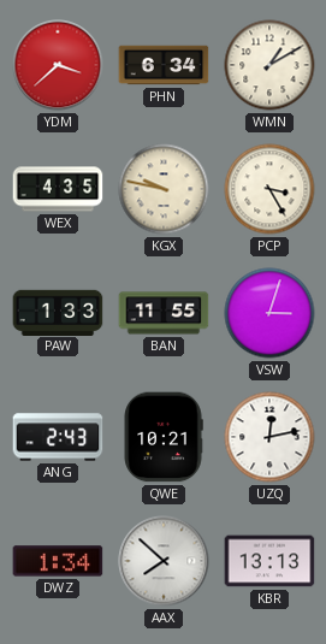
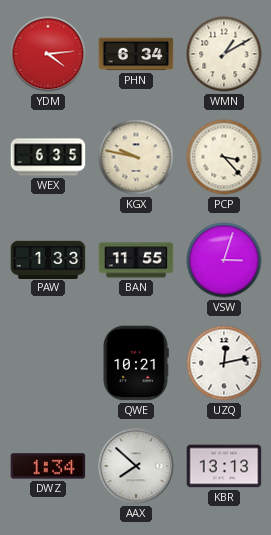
YDM: 3:38 -> 4:14
WEX: 4:35 -> 6:35
PCP: 3:25 -> 3:23
ANG: 2:43 -> none
